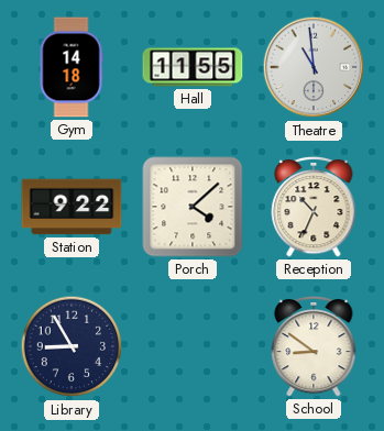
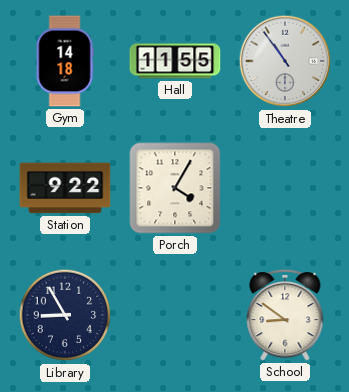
Theatre: 10:59 -> 10:54
Porch: 4:08 -> 4:05
Reception: 10:34 -> none
